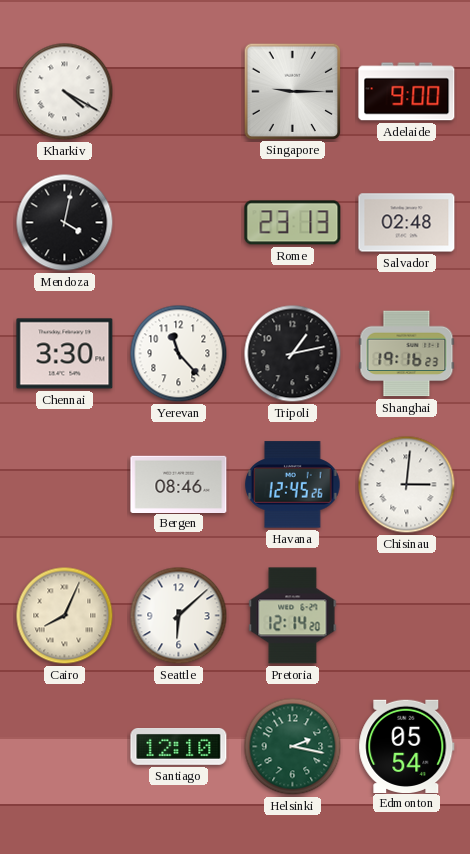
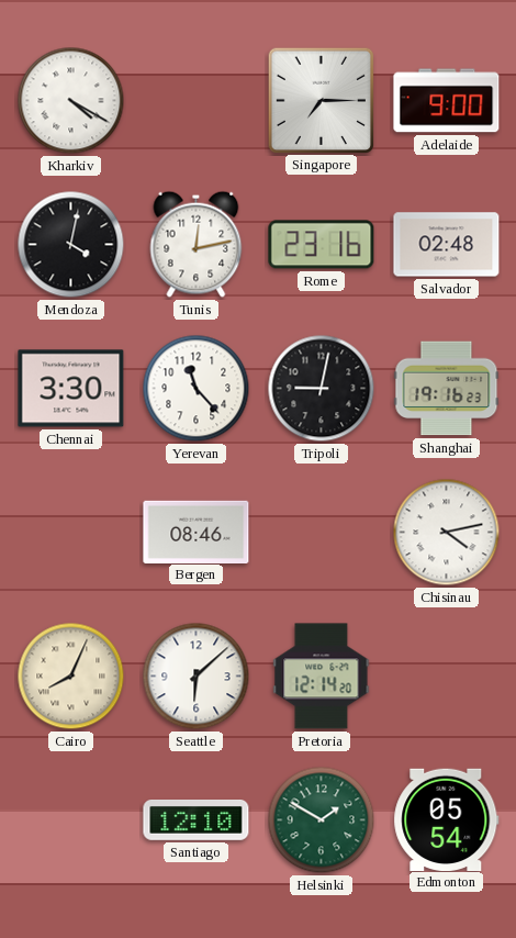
Singapore: 9:15 -> 7:15
Tunis: none -> 12:13
Rome: 23:13 -> 23:16
Tripoli: 1:13 -> 9:02
Havana: 12:45 -> none
Chisinau: 3:01 -> 4:13
Helsinki: 2:17 -> 1:50
